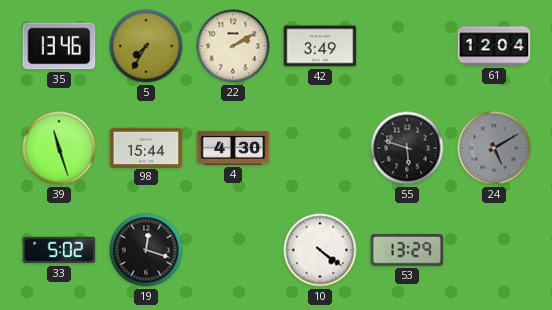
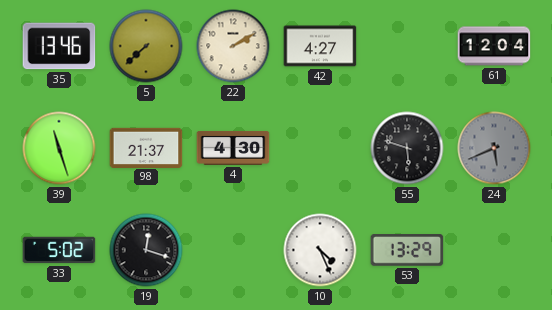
5: 7:35 -> 7:38
42: 3:49 -> 4:27
98: 15:44 -> 21:37
24: 5:10 -> 5:41
10: 4:21 -> 4:26
